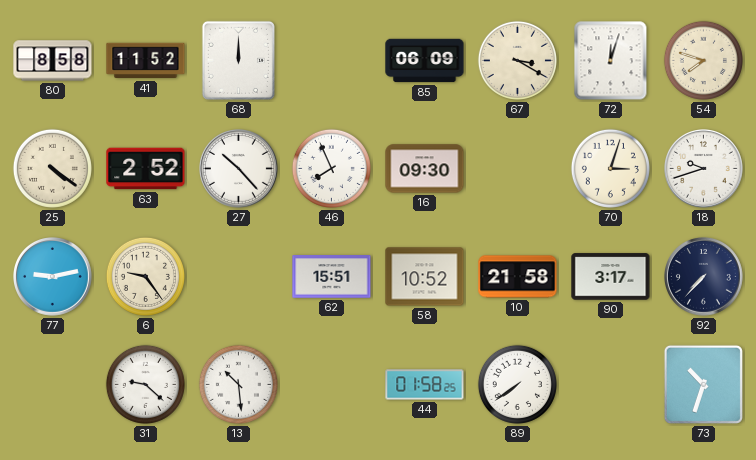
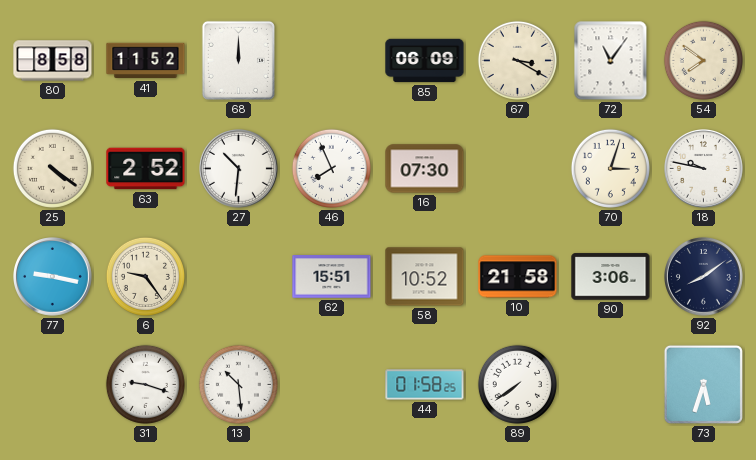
72: 12:03 -> 11:06
54: 7:48 -> 7:51
27: 10:23 -> 10:31
16: 09:30 -> 07:30
18: 9:42 -> 9:47
77: 9:13 -> 9:17
90: 3:17 -> 3:06
92: 7:37 -> 8:09
31: 9:22 -> 9:18
73: 10:33 -> 5:33
